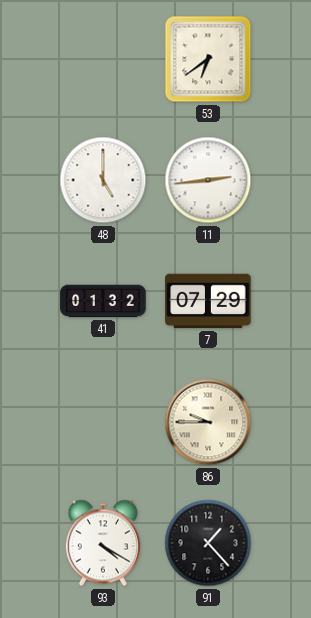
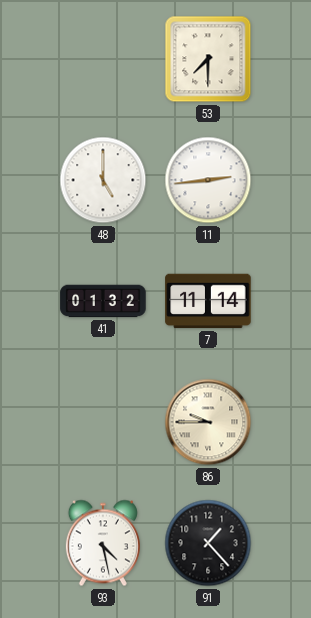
53: 6:39 -> 7:30
7: 07:29 -> 11:14
93: 4:20 -> 4:28
